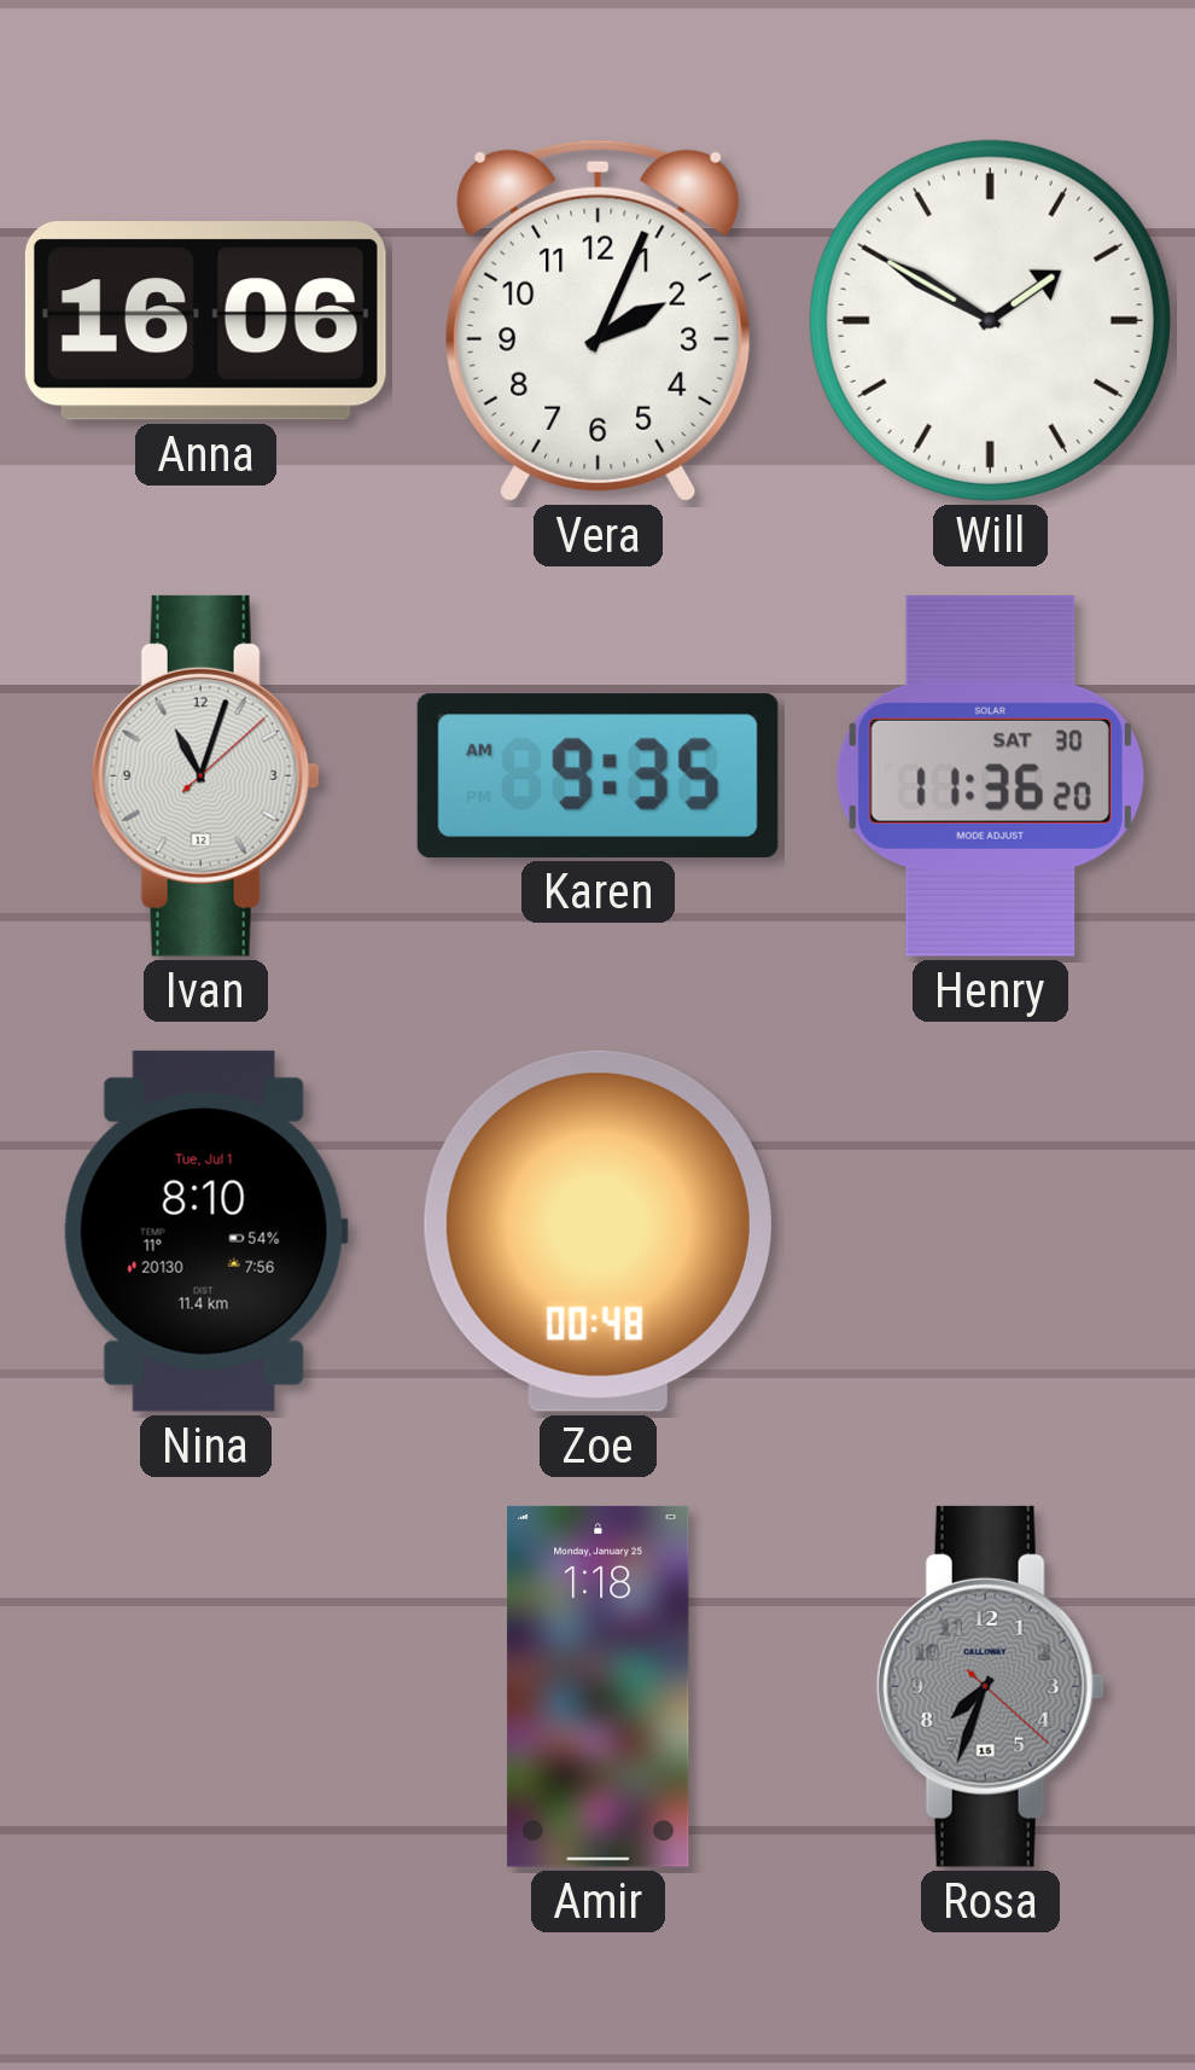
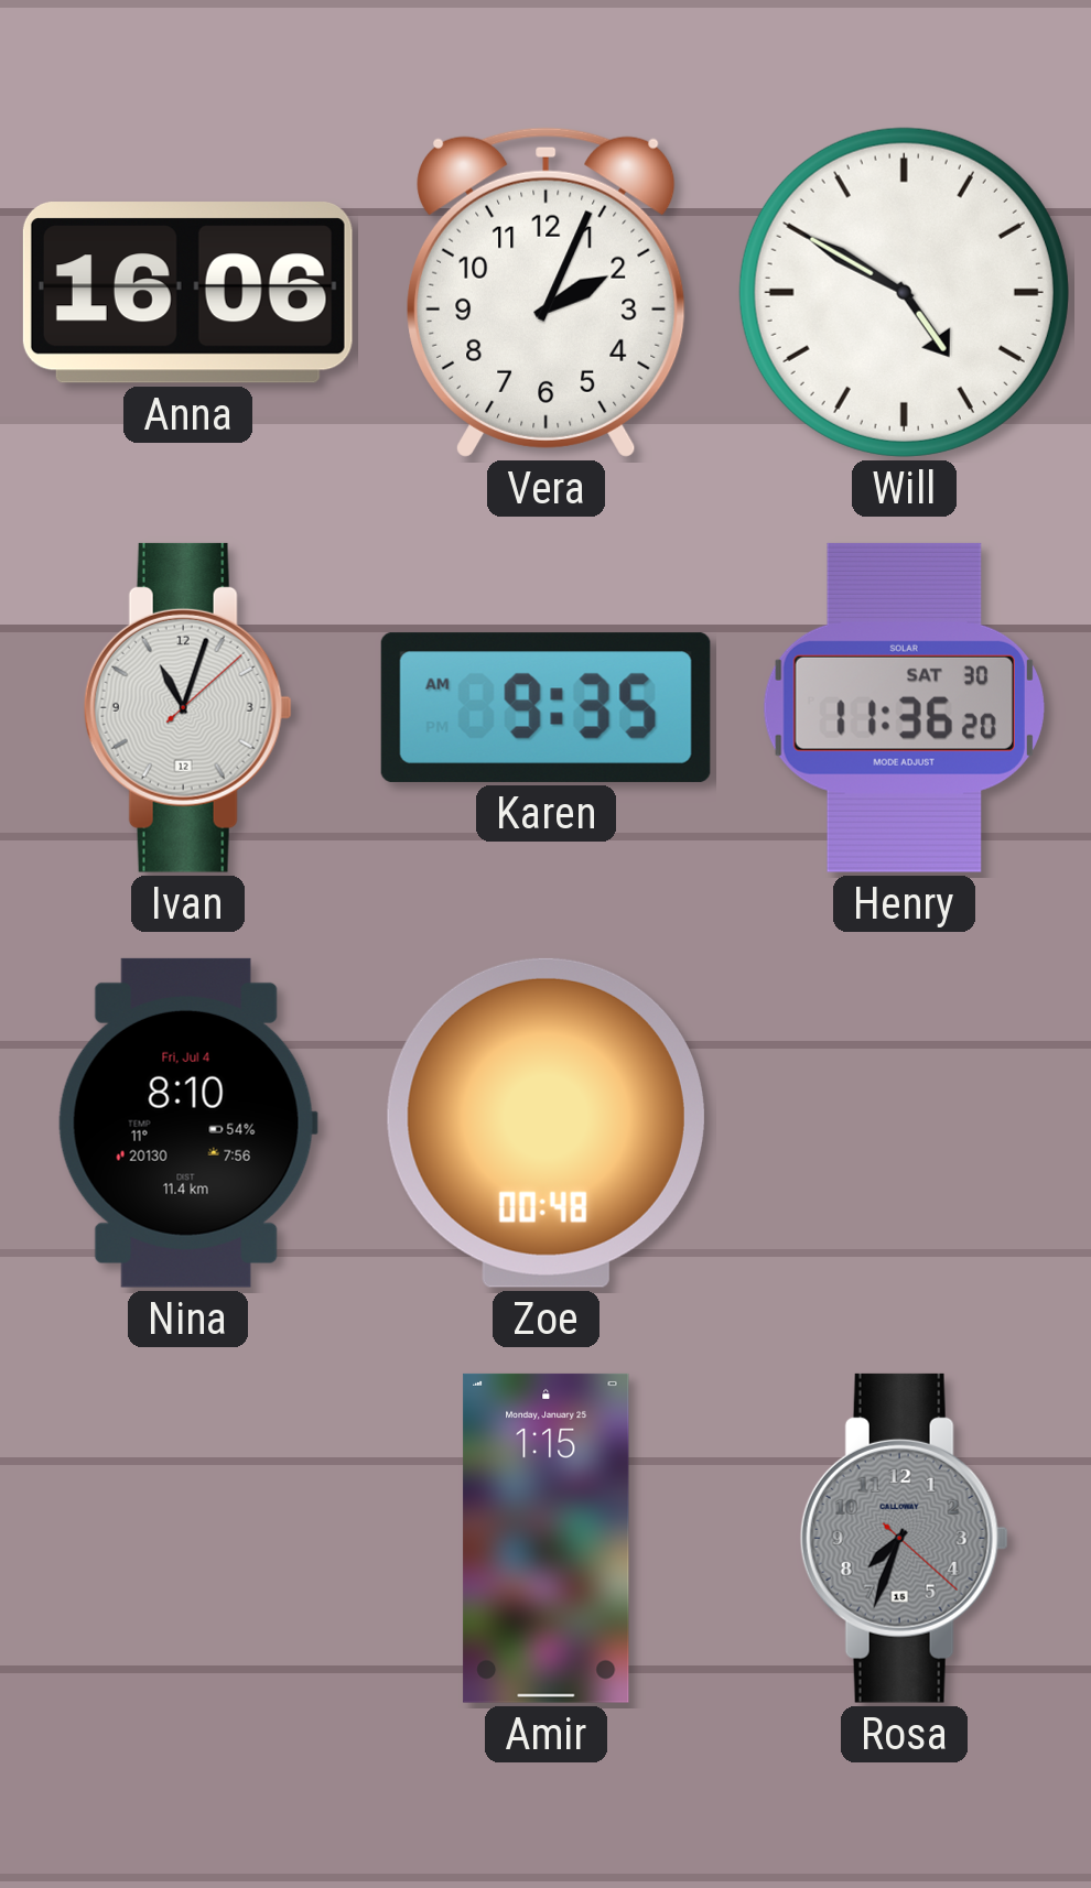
Will: 1:50 -> 4:50
Nina date: Tue, Jul 1 -> Fri, Jul 4
Amir: 1:18 -> 1:15
